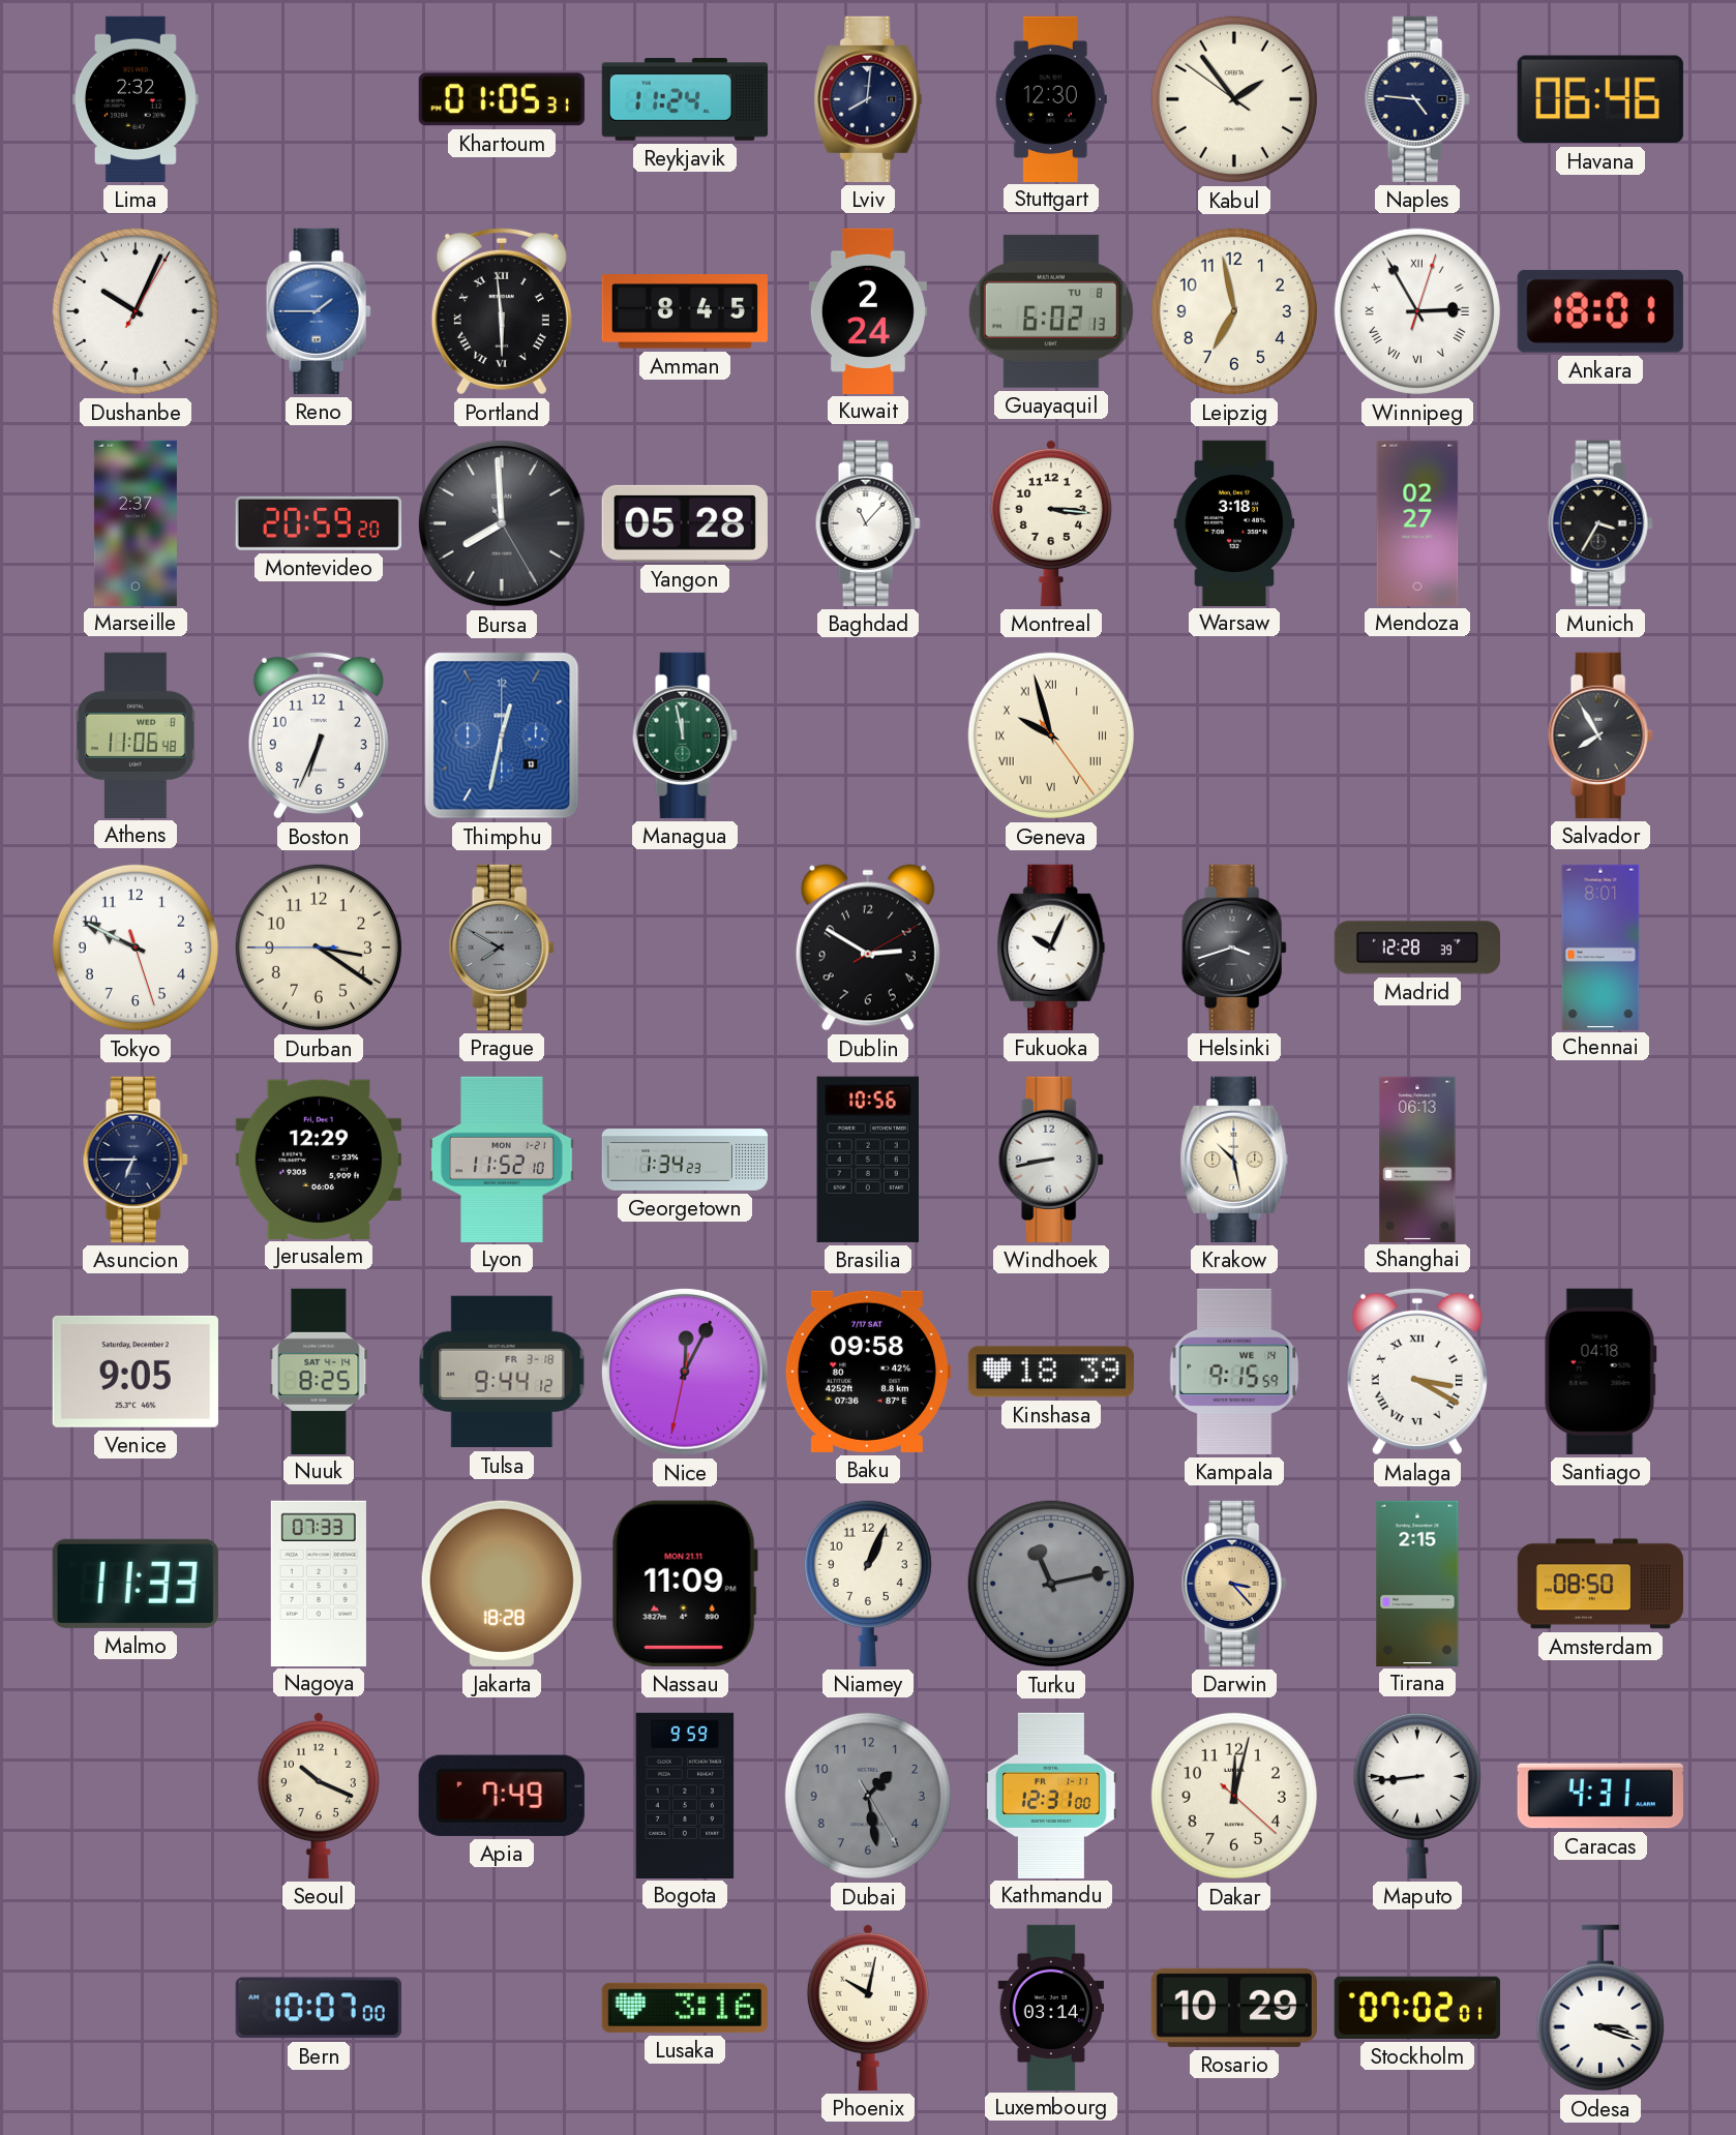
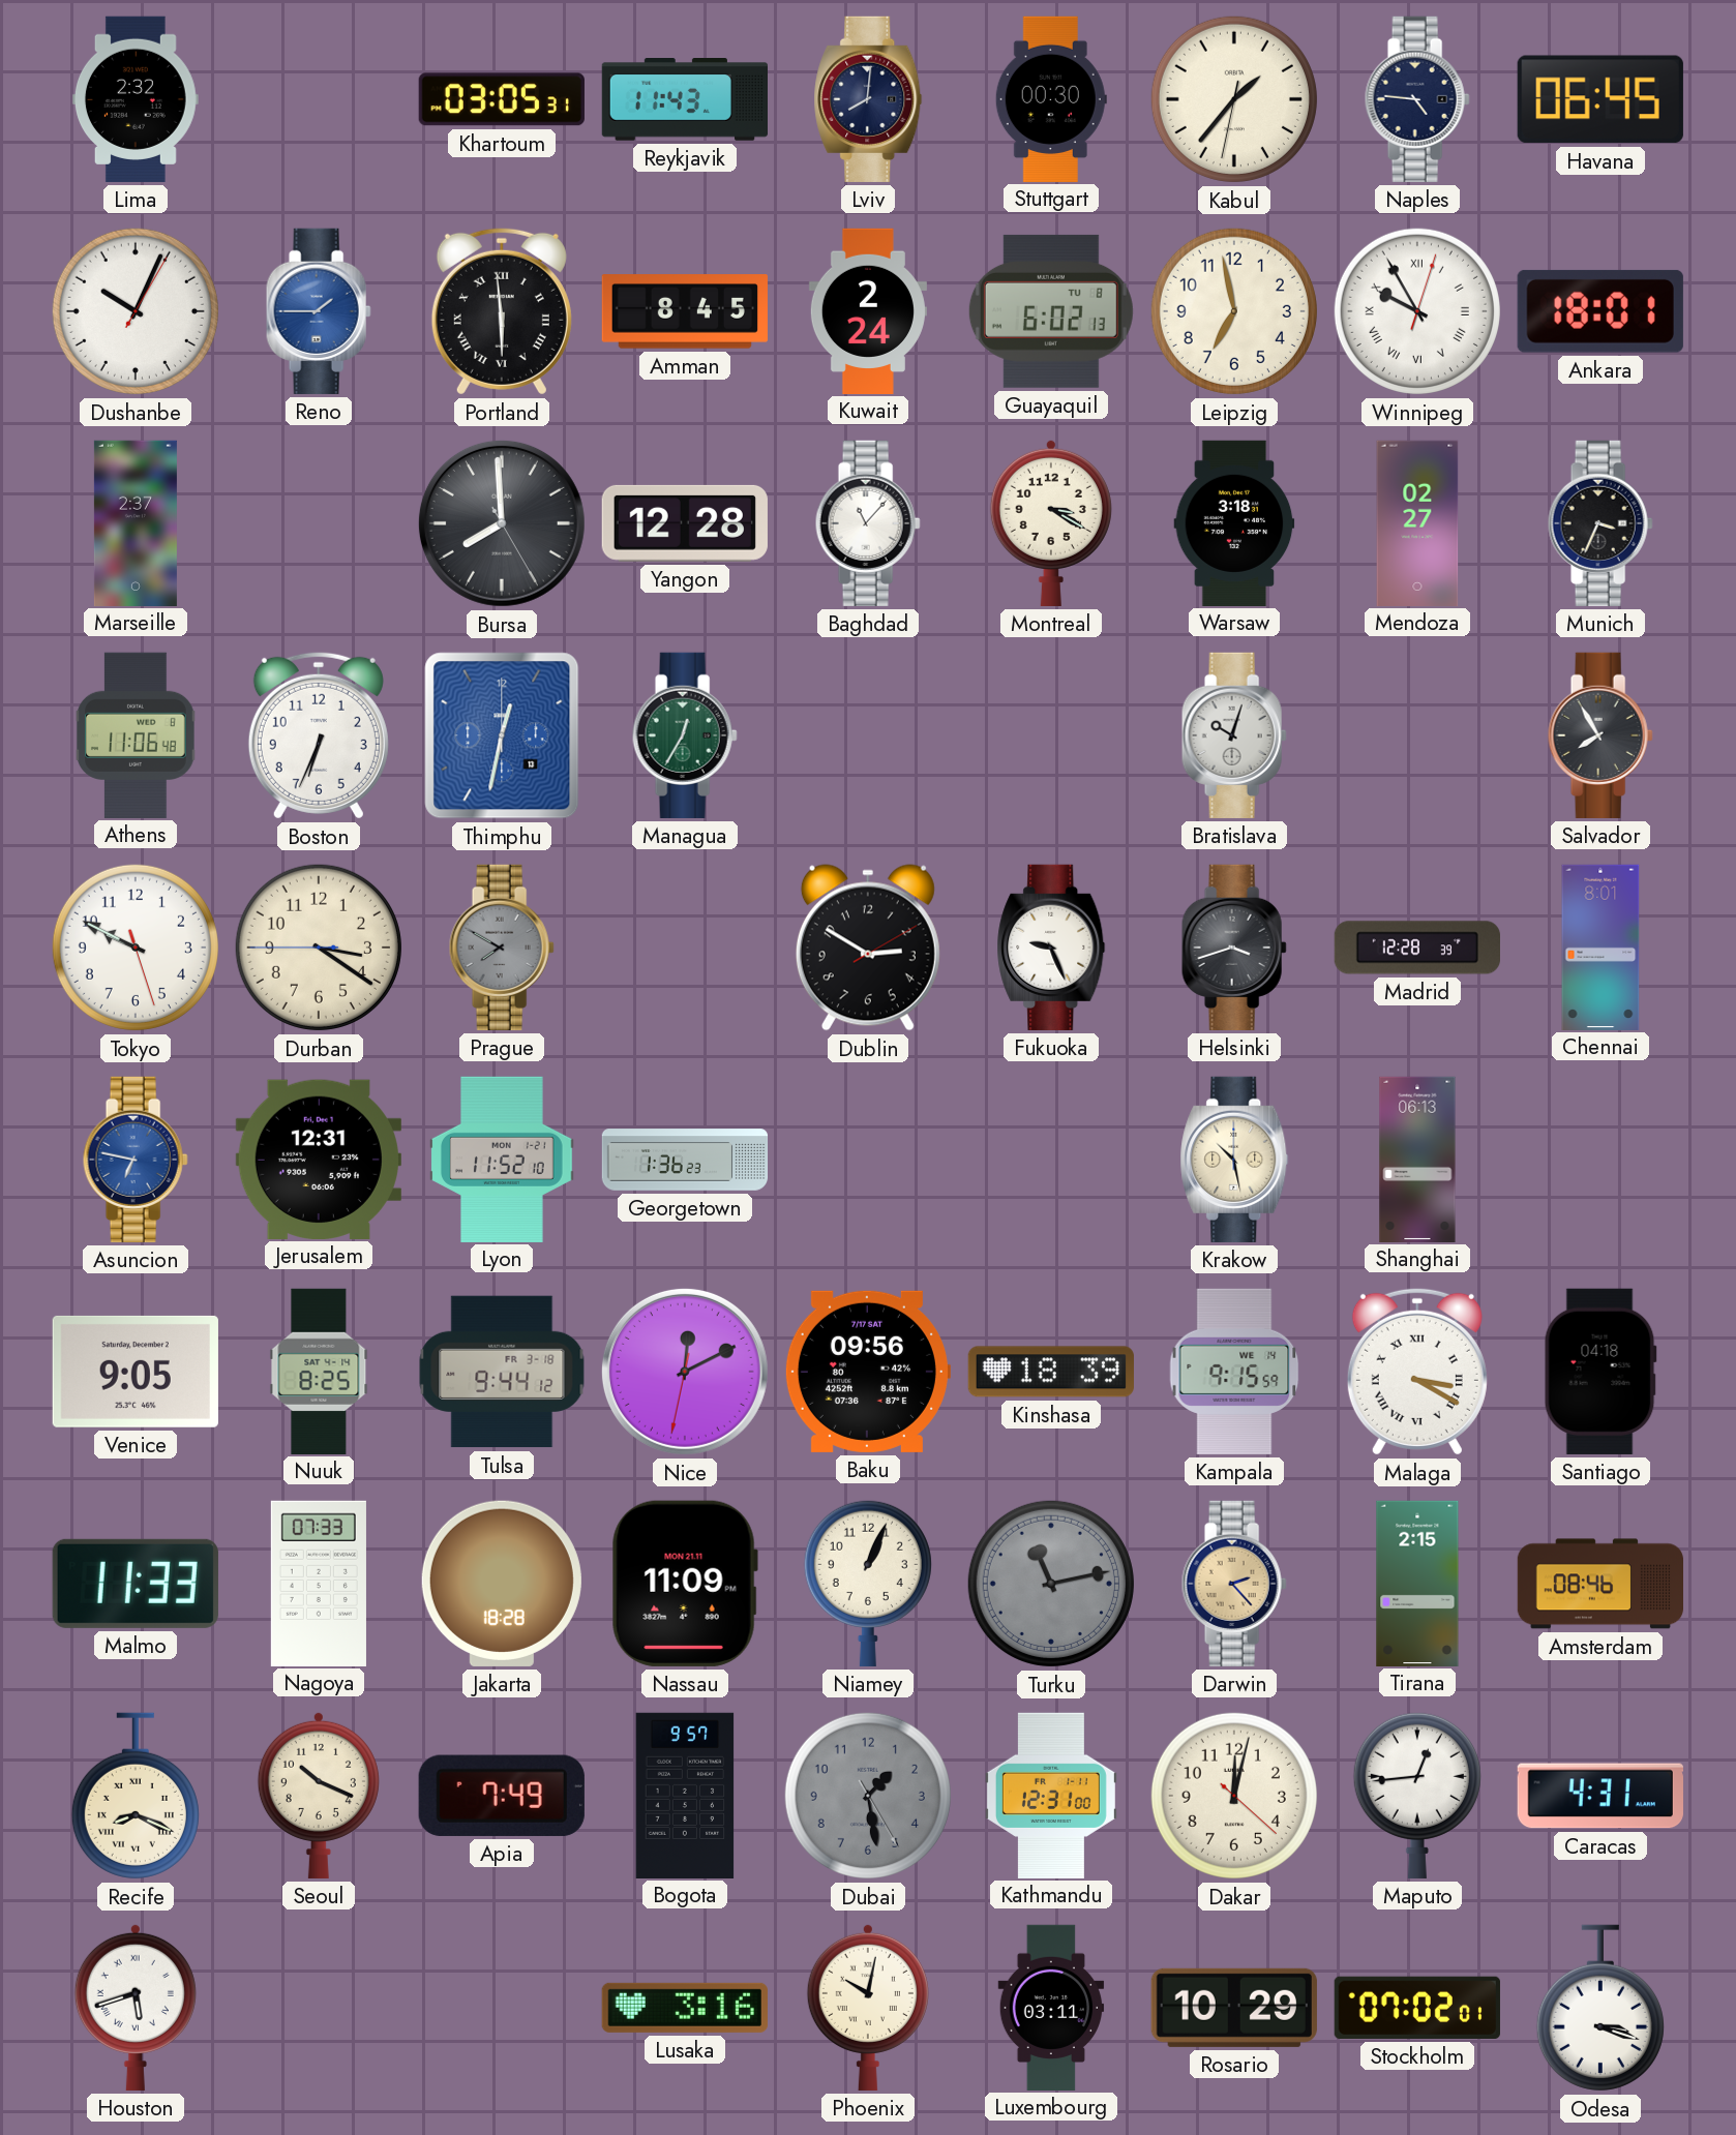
Khartoum: 01:05 -> 03:05
Reykjavik: 11:24 -> 11:43
Stuttgart: 12:30 -> 00:30
Kabul: 1:53 -> 1:36
Havana: 06:46 -> 06:45
Winnipeg: 2:55 -> 9:55
Montevideo: 20:59 -> none
Yangon: 05:28 -> 12:28
Montreal: 3:16 -> 3:20
Munich: 3:35 -> 3:34
Managua: 11:58 -> 12:35
Geneva: 9:57 -> none
Bratislava: none -> 10:03
Fukuoka: 10:04 -> 9:26
Asuncion: 6:45 -> 6:47
Asuncion dial: navy -> blue
Jerusalem: 12:29 -> 12:31
Georgetown: 1:34 -> 1:36
Brasilia: 10:56 -> none
Windhoek: 8:43 -> none
Nice: 12:04 -> 12:10
Baku: 09:58 -> 09:56
Darwin: 3:23 -> 2:23
Amsterdam: 08:50 -> 08:46
Recife: none -> 8:19
Bogota: 9:59 -> 9:57
Maputo: 8:44 -> 12:44
Houston: none -> 5:42
Bern: 10:07 -> none
Luxembourg: 03:14 -> 03:11
